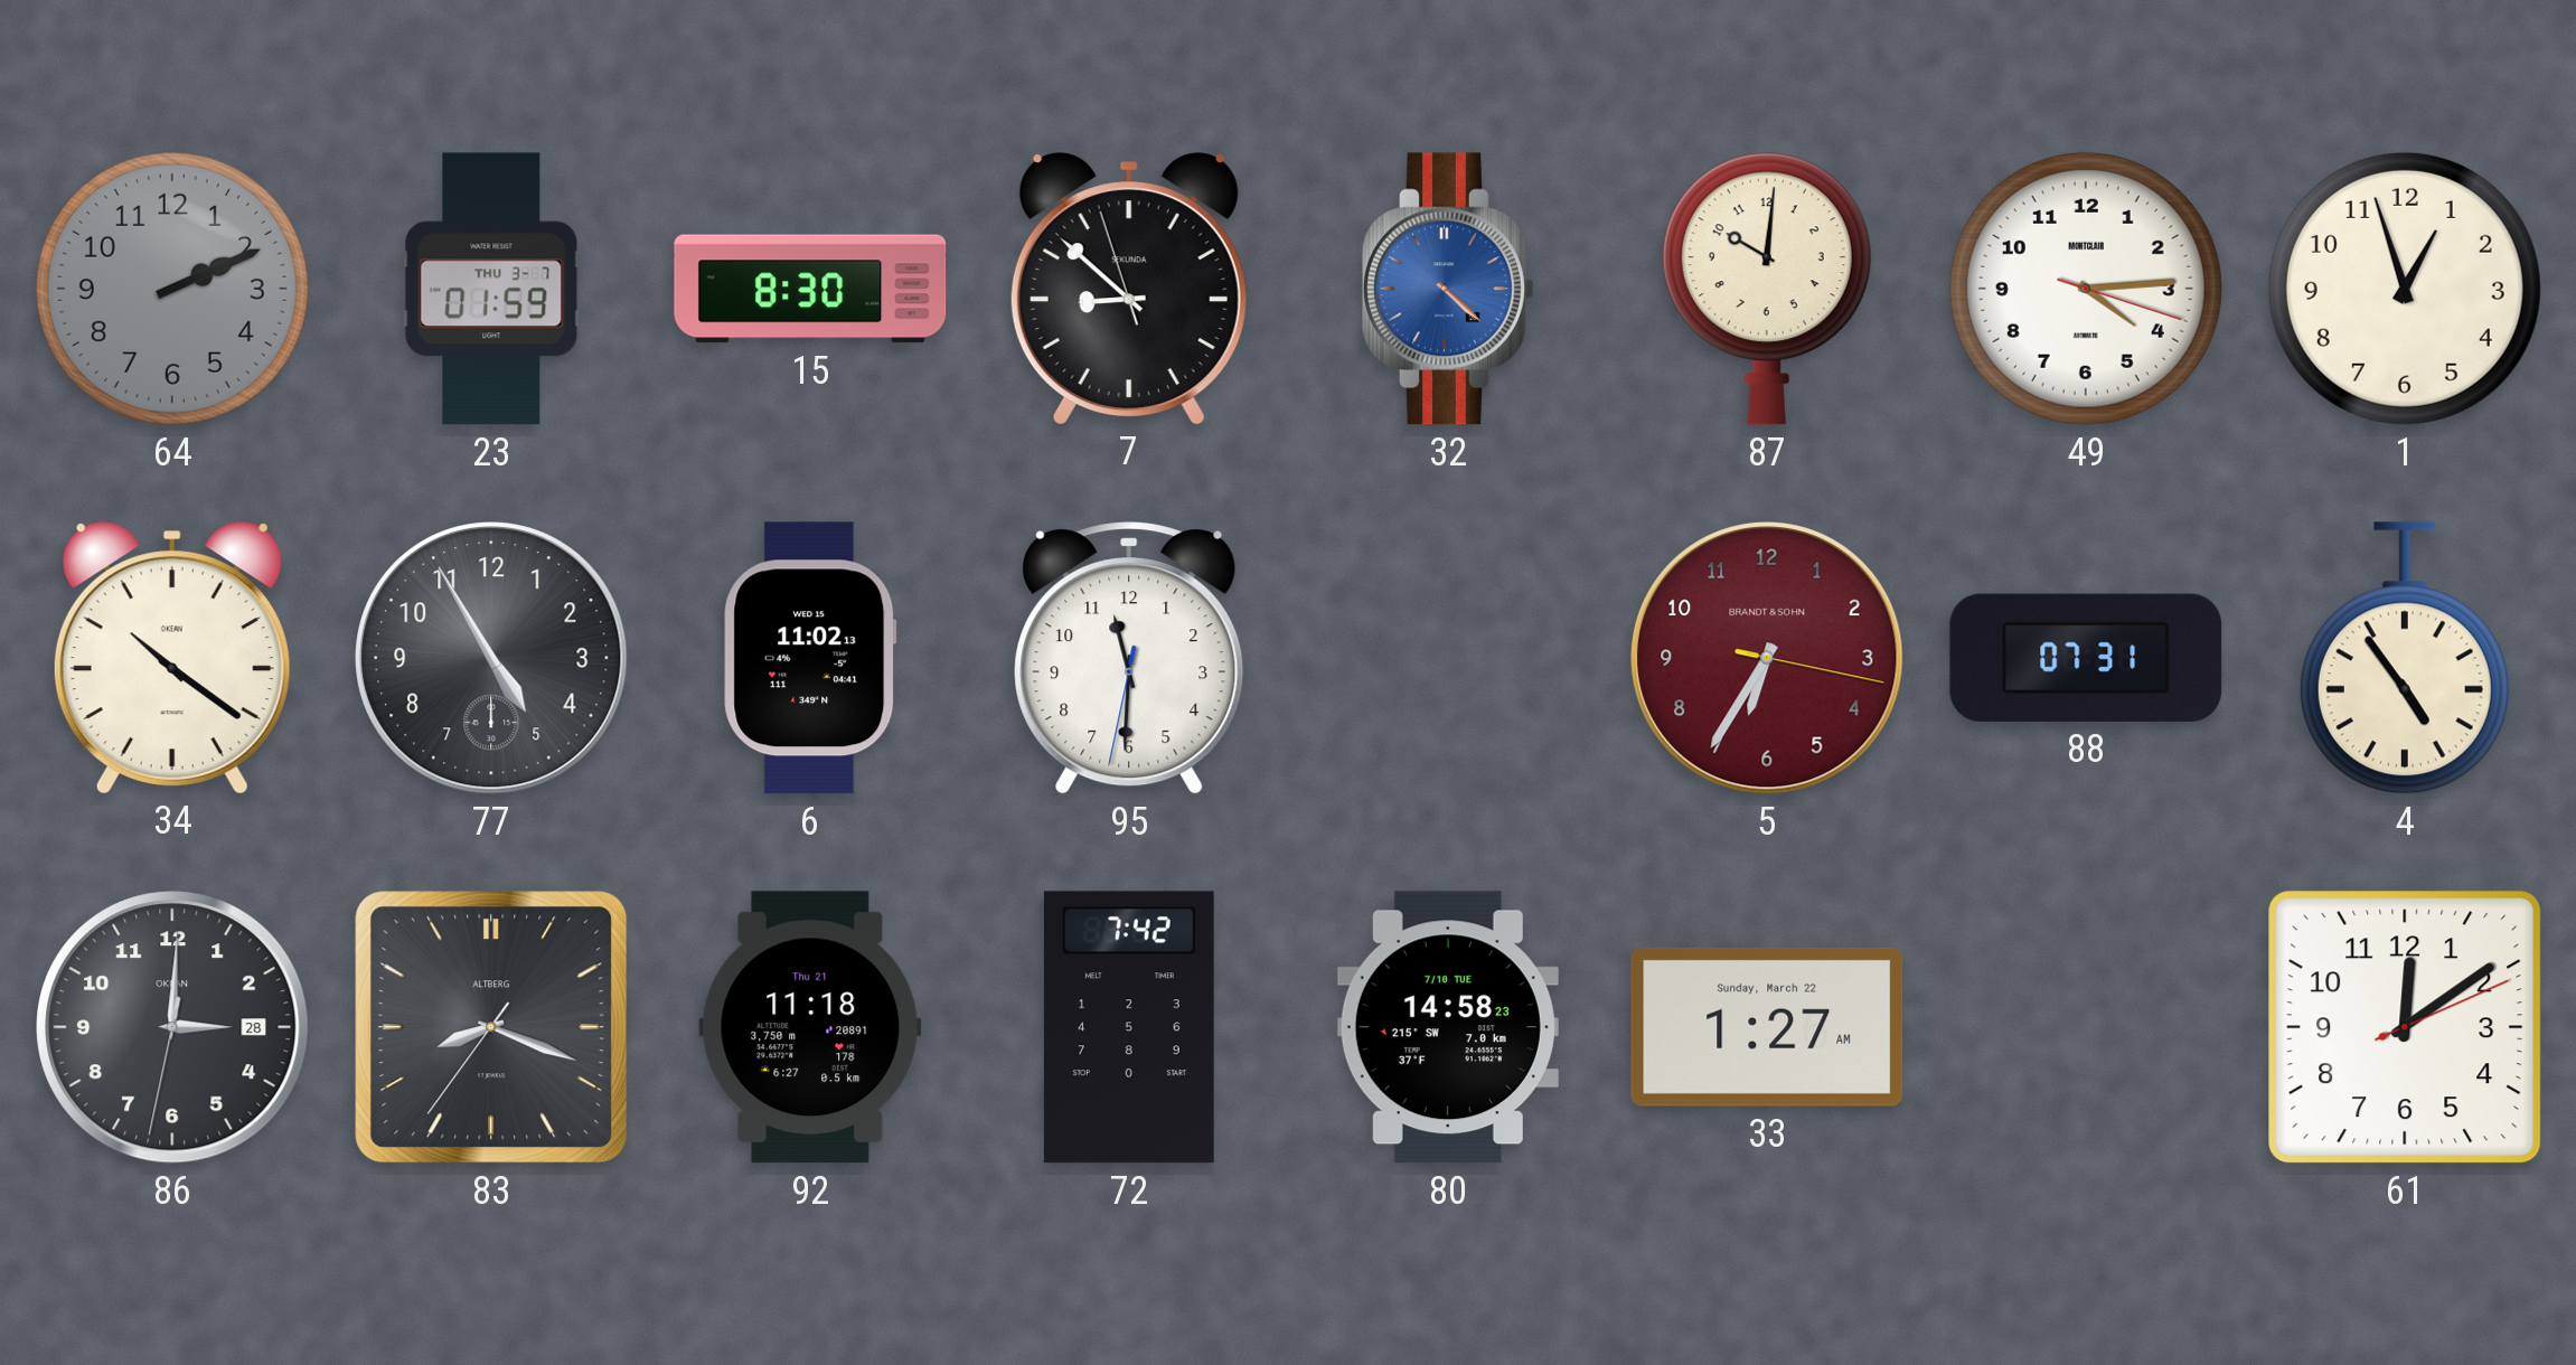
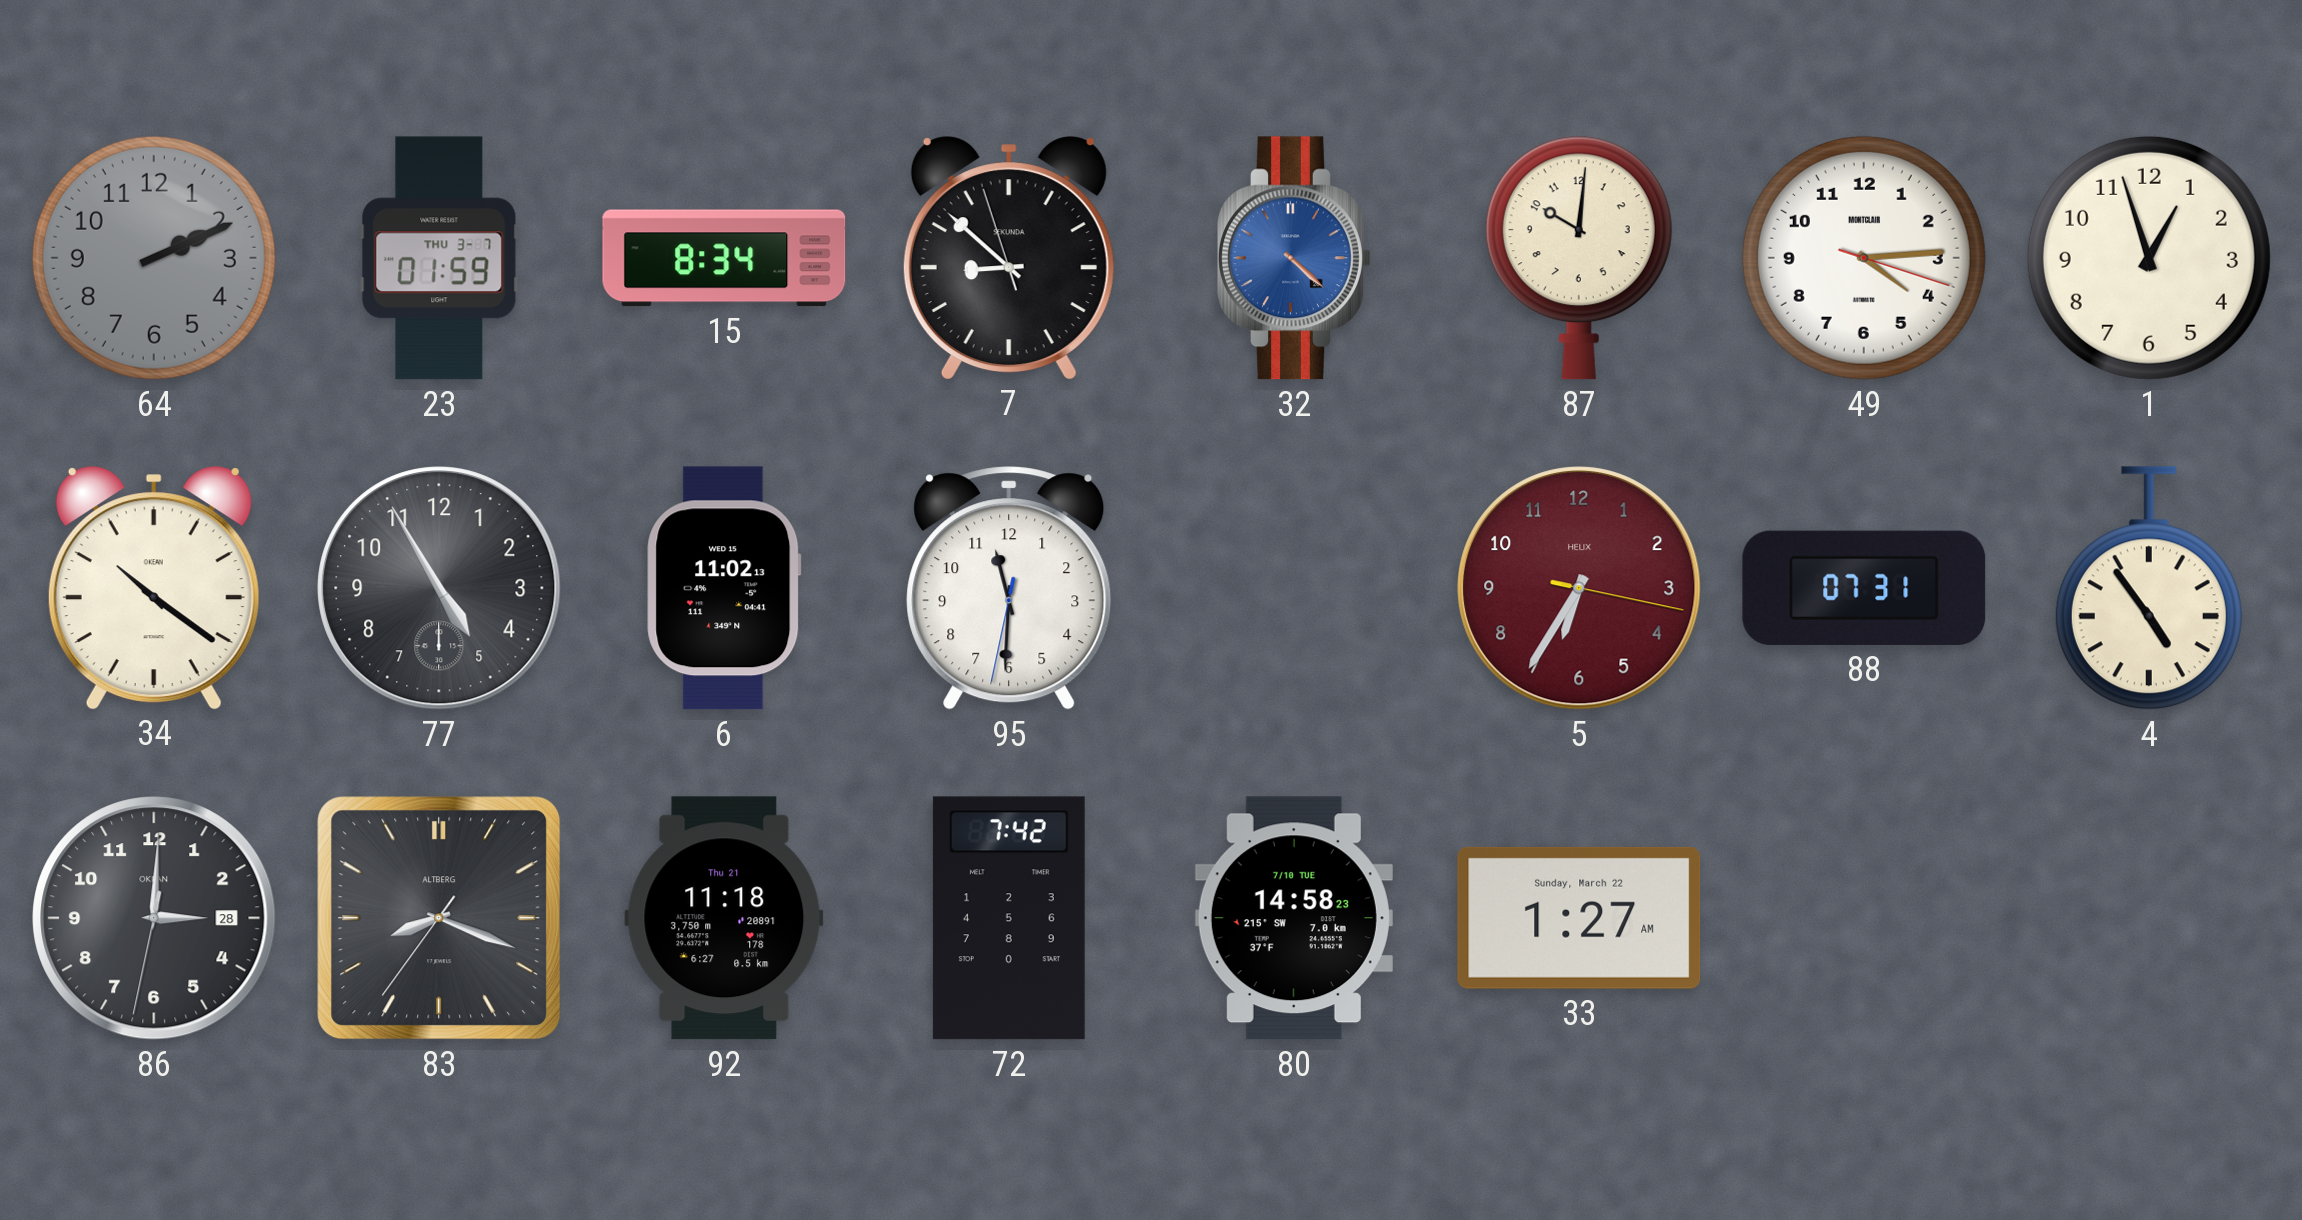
15: 8:30 -> 8:34
5 brand: BRANDT & SOHN -> HELIX
61: 12:09 -> none
